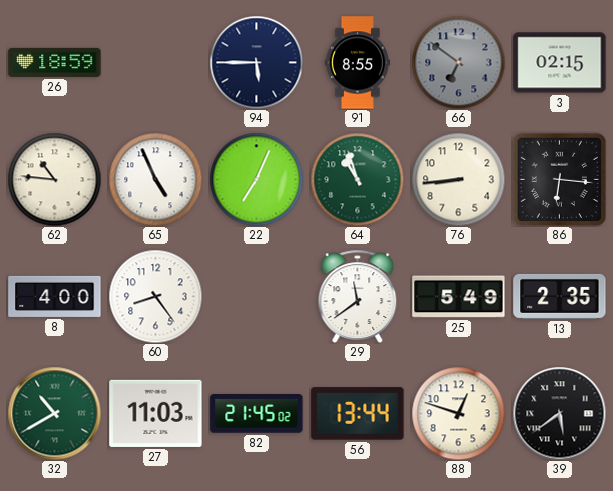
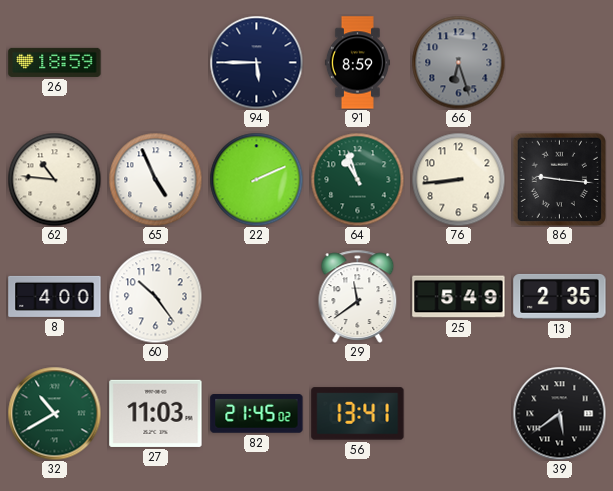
91: 8:55 -> 8:59
66: 6:51 -> 6:27
3: 02:15 -> none
22: 7:04 -> 2:11
86: 6:16 -> 9:16
60: 8:24 -> 10:24
56: 13:44 -> 13:41
88: 12:48 -> none
